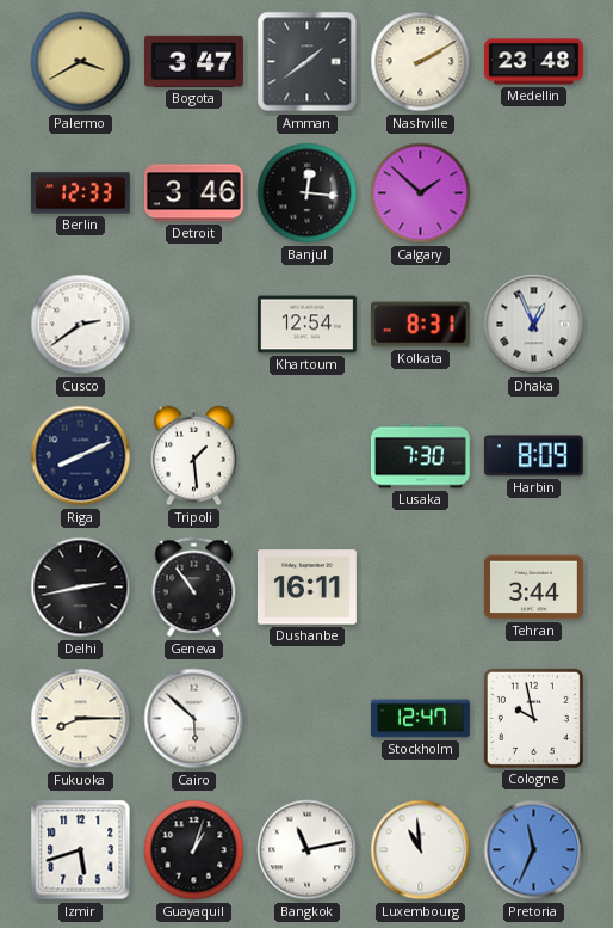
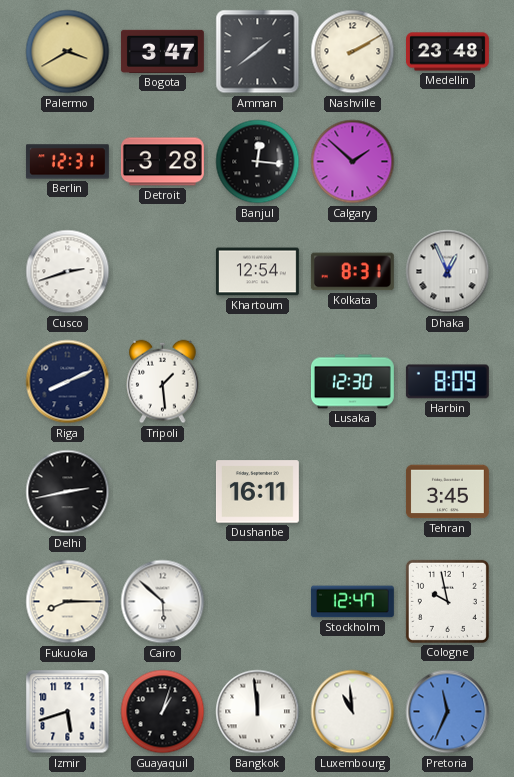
Berlin: 12:33 -> 12:31
Detroit: 3:46 -> 3:28
Cusco: 2:39 -> 2:42
Lusaka: 7:30 -> 12:30
Geneva: 10:54 -> none
Tehran: 3:44 -> 3:45
Bangkok: 11:13 -> 11:59
